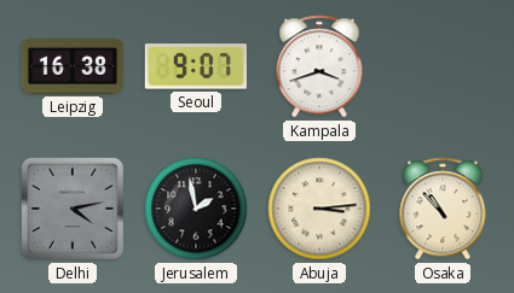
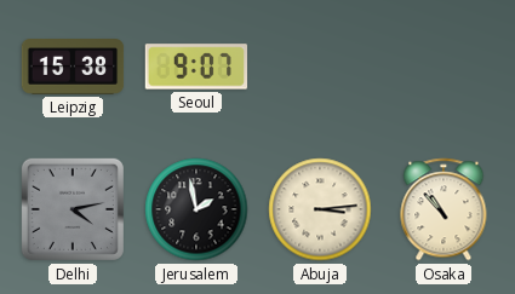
Leipzig: 16:38 -> 15:38
Kampala: 3:42 -> none
